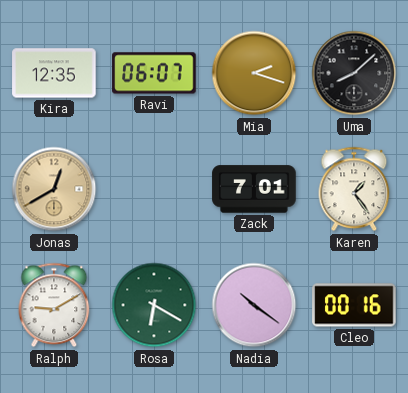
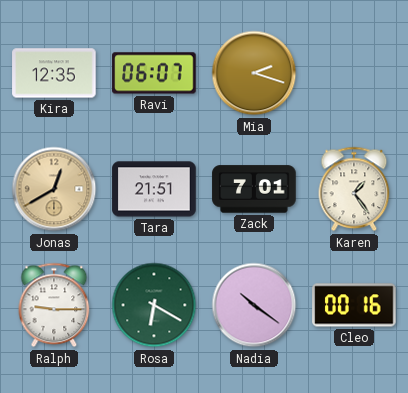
Uma: 8:08 -> none
Tara: none -> 21:51
Ralph: 9:10 -> 9:15
